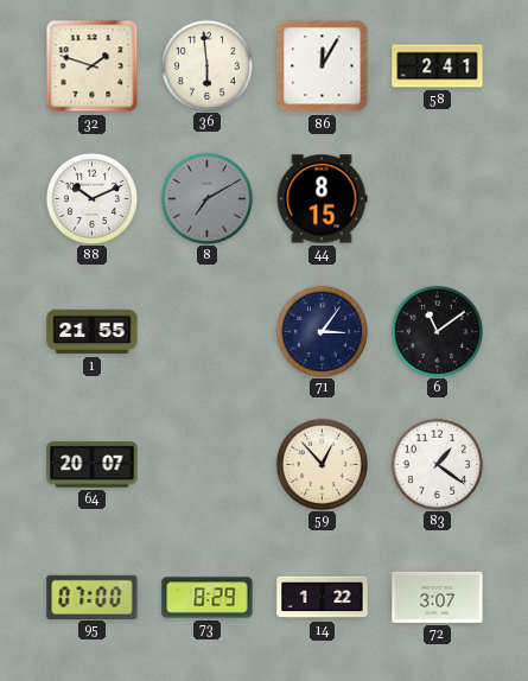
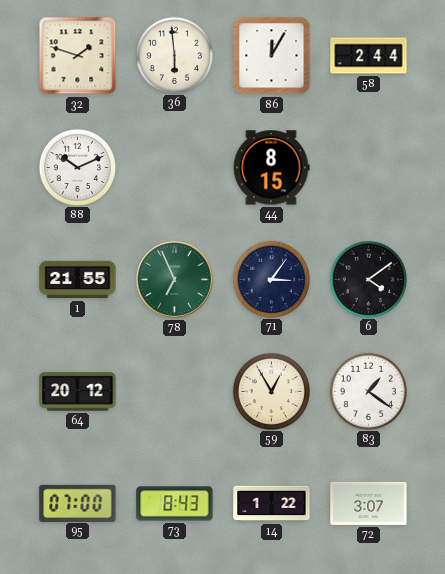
58: 2:41 -> 2:44
8: 7:10 -> none
78: none -> 6:56
6: 11:09 -> 4:09
64: 20:07 -> 20:12
59: 12:53 -> 12:55
73: 8:29 -> 8:43
